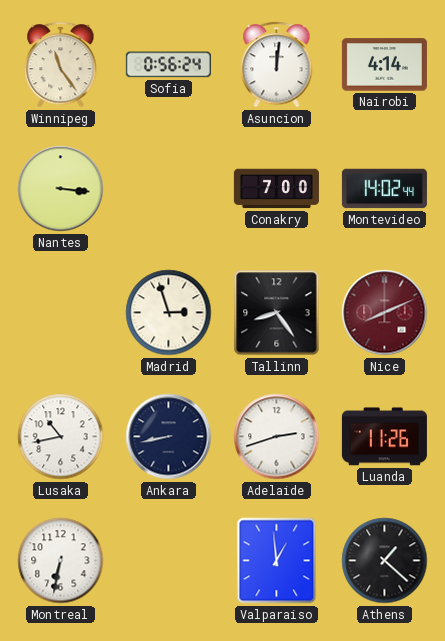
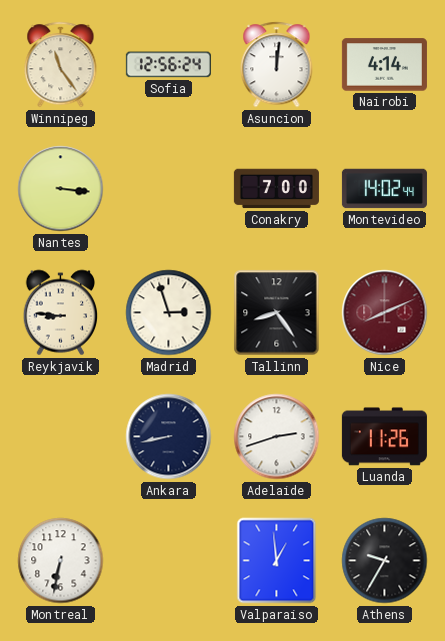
Sofia: 0:56 -> 12:56
Reykjavik: none -> 8:46
Lusaka: 10:43 -> none
Athens: 1:22 -> 9:35
